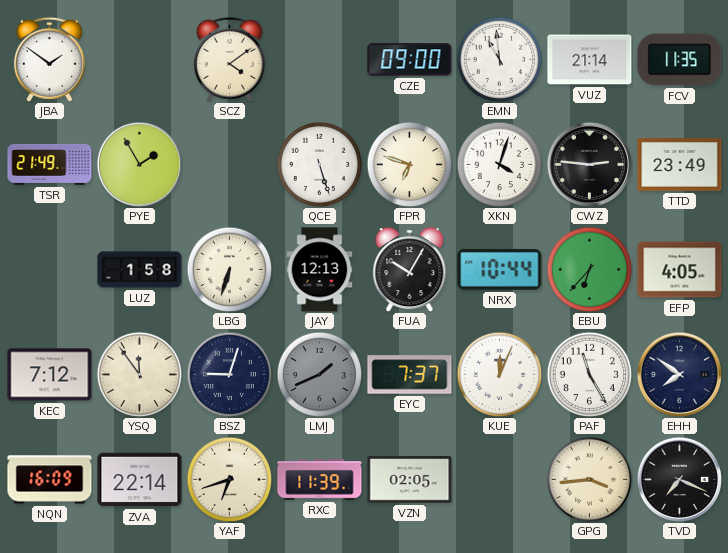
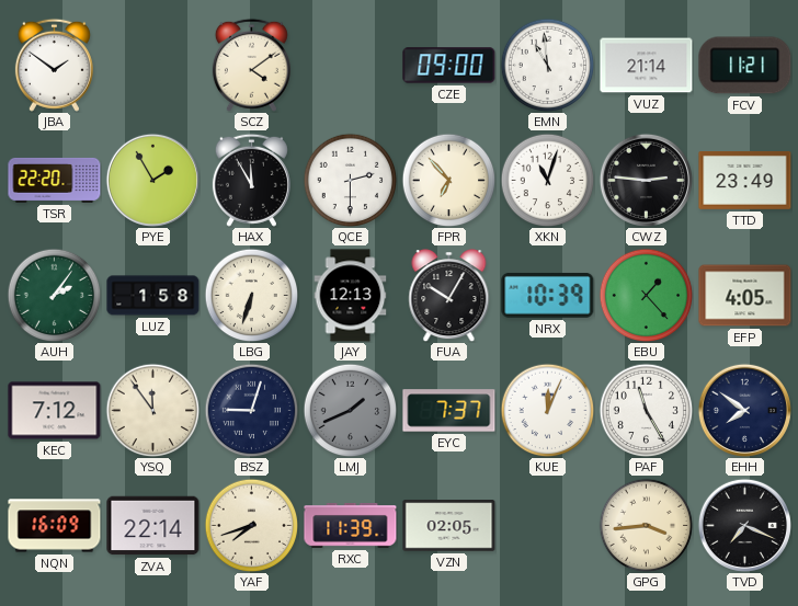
FCV: 11:35 -> 11:21
TSR: 21:49 -> 22:20
HAX: none -> 11:55
QCE: 5:27 -> 2:30
FPR: 6:48 -> 6:53
XKN: 4:03 -> 11:03
AUH: none -> 2:06
NRX: 10:44 -> 10:39
EBU: 6:37 -> 1:23
YAF: 6:42 -> 7:42
